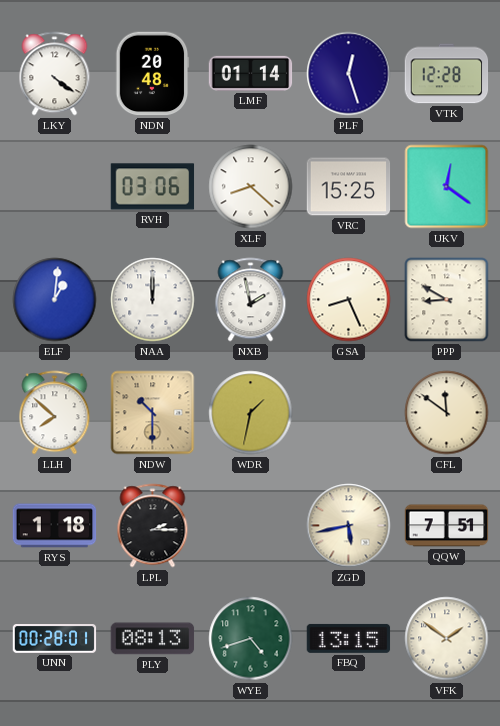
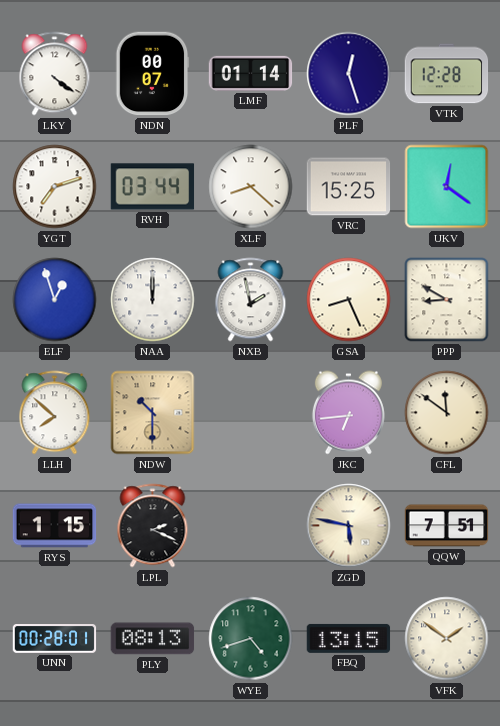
NDN: 20:48 -> 00:07
YGT: none -> 7:12
RVH: 03:06 -> 03:44
ELF: 1:01 -> 12:57
WDR: 1:32 -> none
JKC: none -> 6:44
RYS: 1:18 -> 1:15
LPL: 2:15 -> 2:19
ZGD: 5:43 -> 5:47
